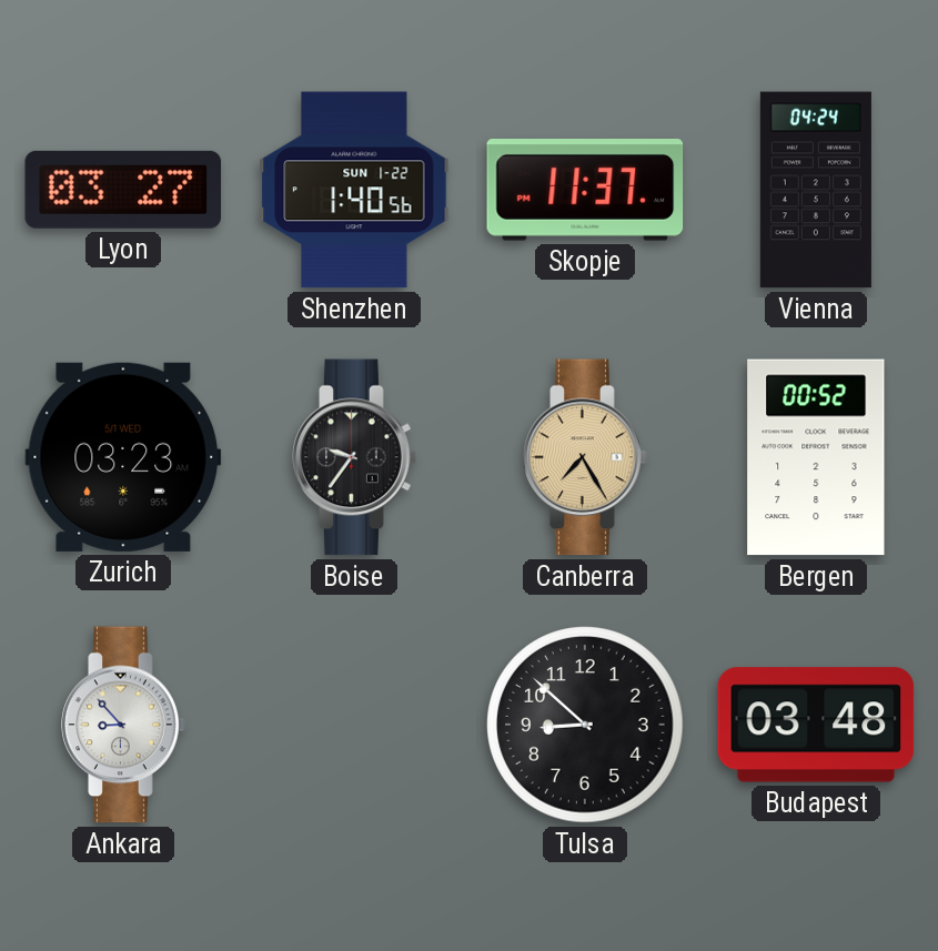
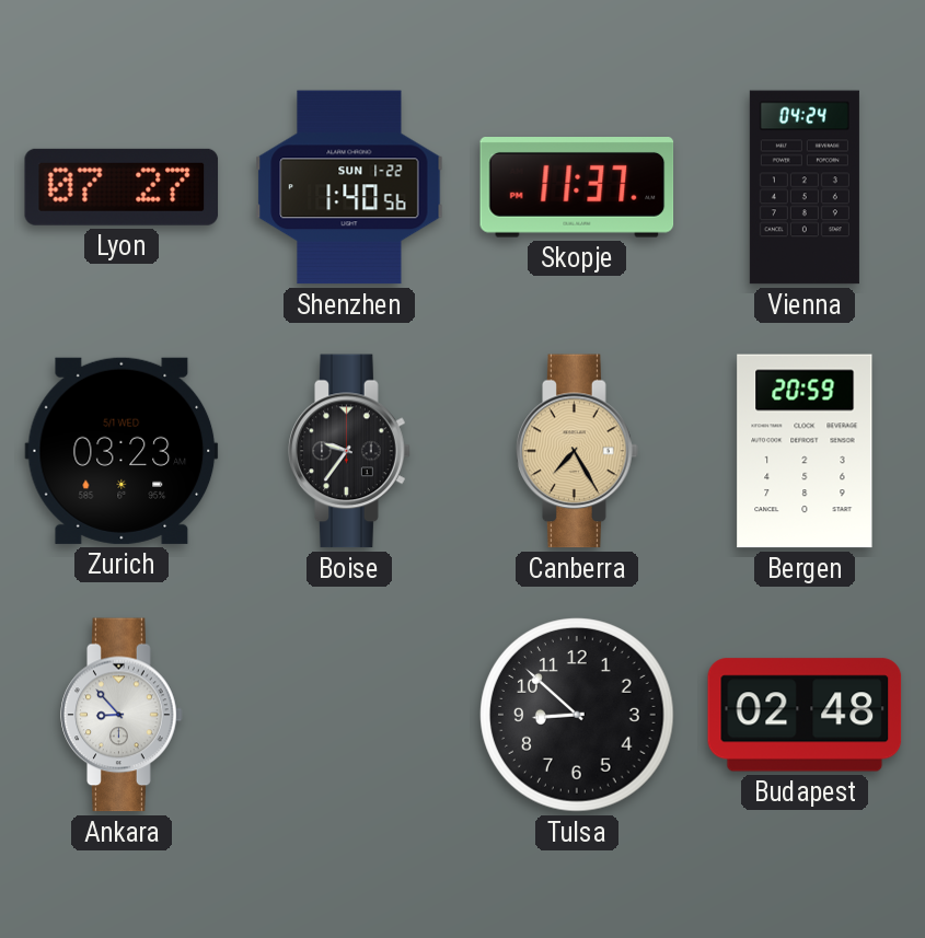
Lyon: 03:27 -> 07:27
Bergen: 00:52 -> 20:59
Budapest: 03:48 -> 02:48
